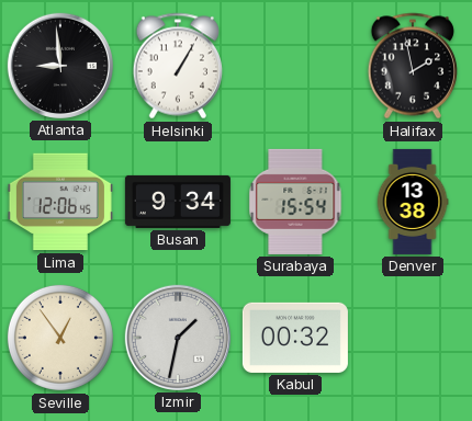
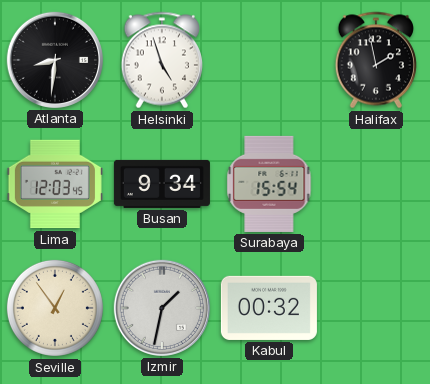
Atlanta: 8:59 -> 8:31
Helsinki: 1:05 -> 4:57
Lima: 12:06 -> 12:03
Denver: 13:38 -> none
